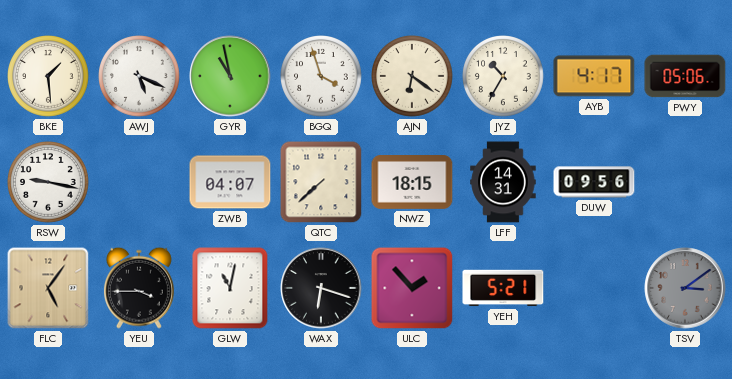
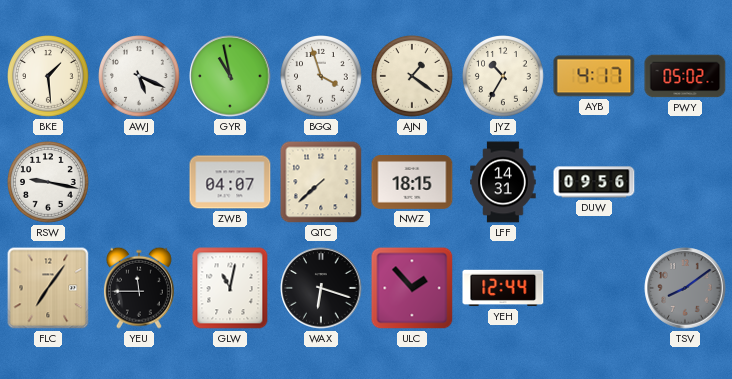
AJN: 6:21 -> 1:21
PWY: 05:06 -> 05:02
FLC: 5:06 -> 7:06
YEU: 3:45 -> 11:45
YEH: 5:21 -> 12:44
TSV: 3:09 -> 8:09
